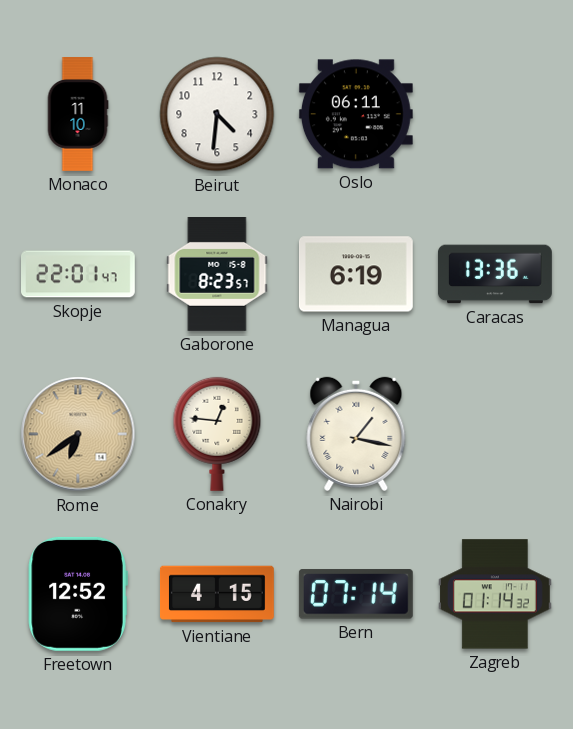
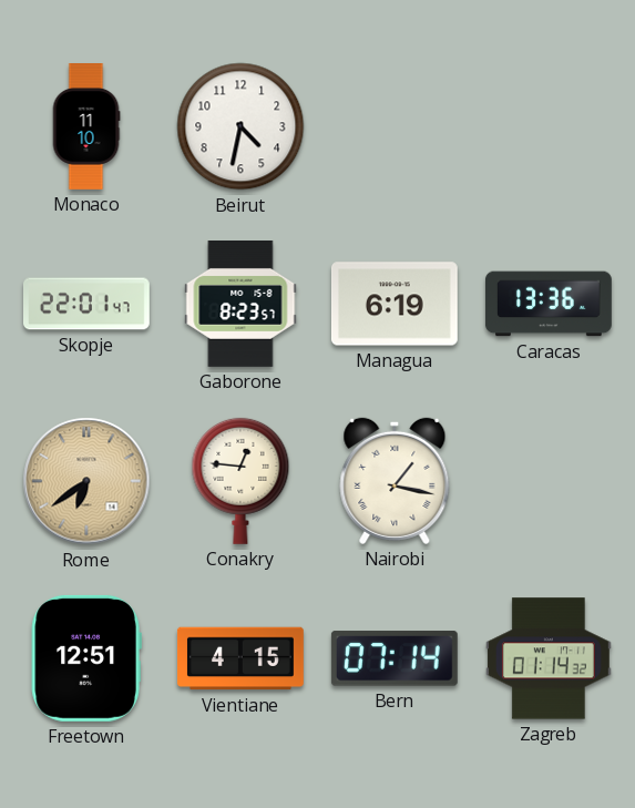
Beirut: 4:31 -> 4:32
Oslo: 06:11 -> none
Freetown: 12:52 -> 12:51
